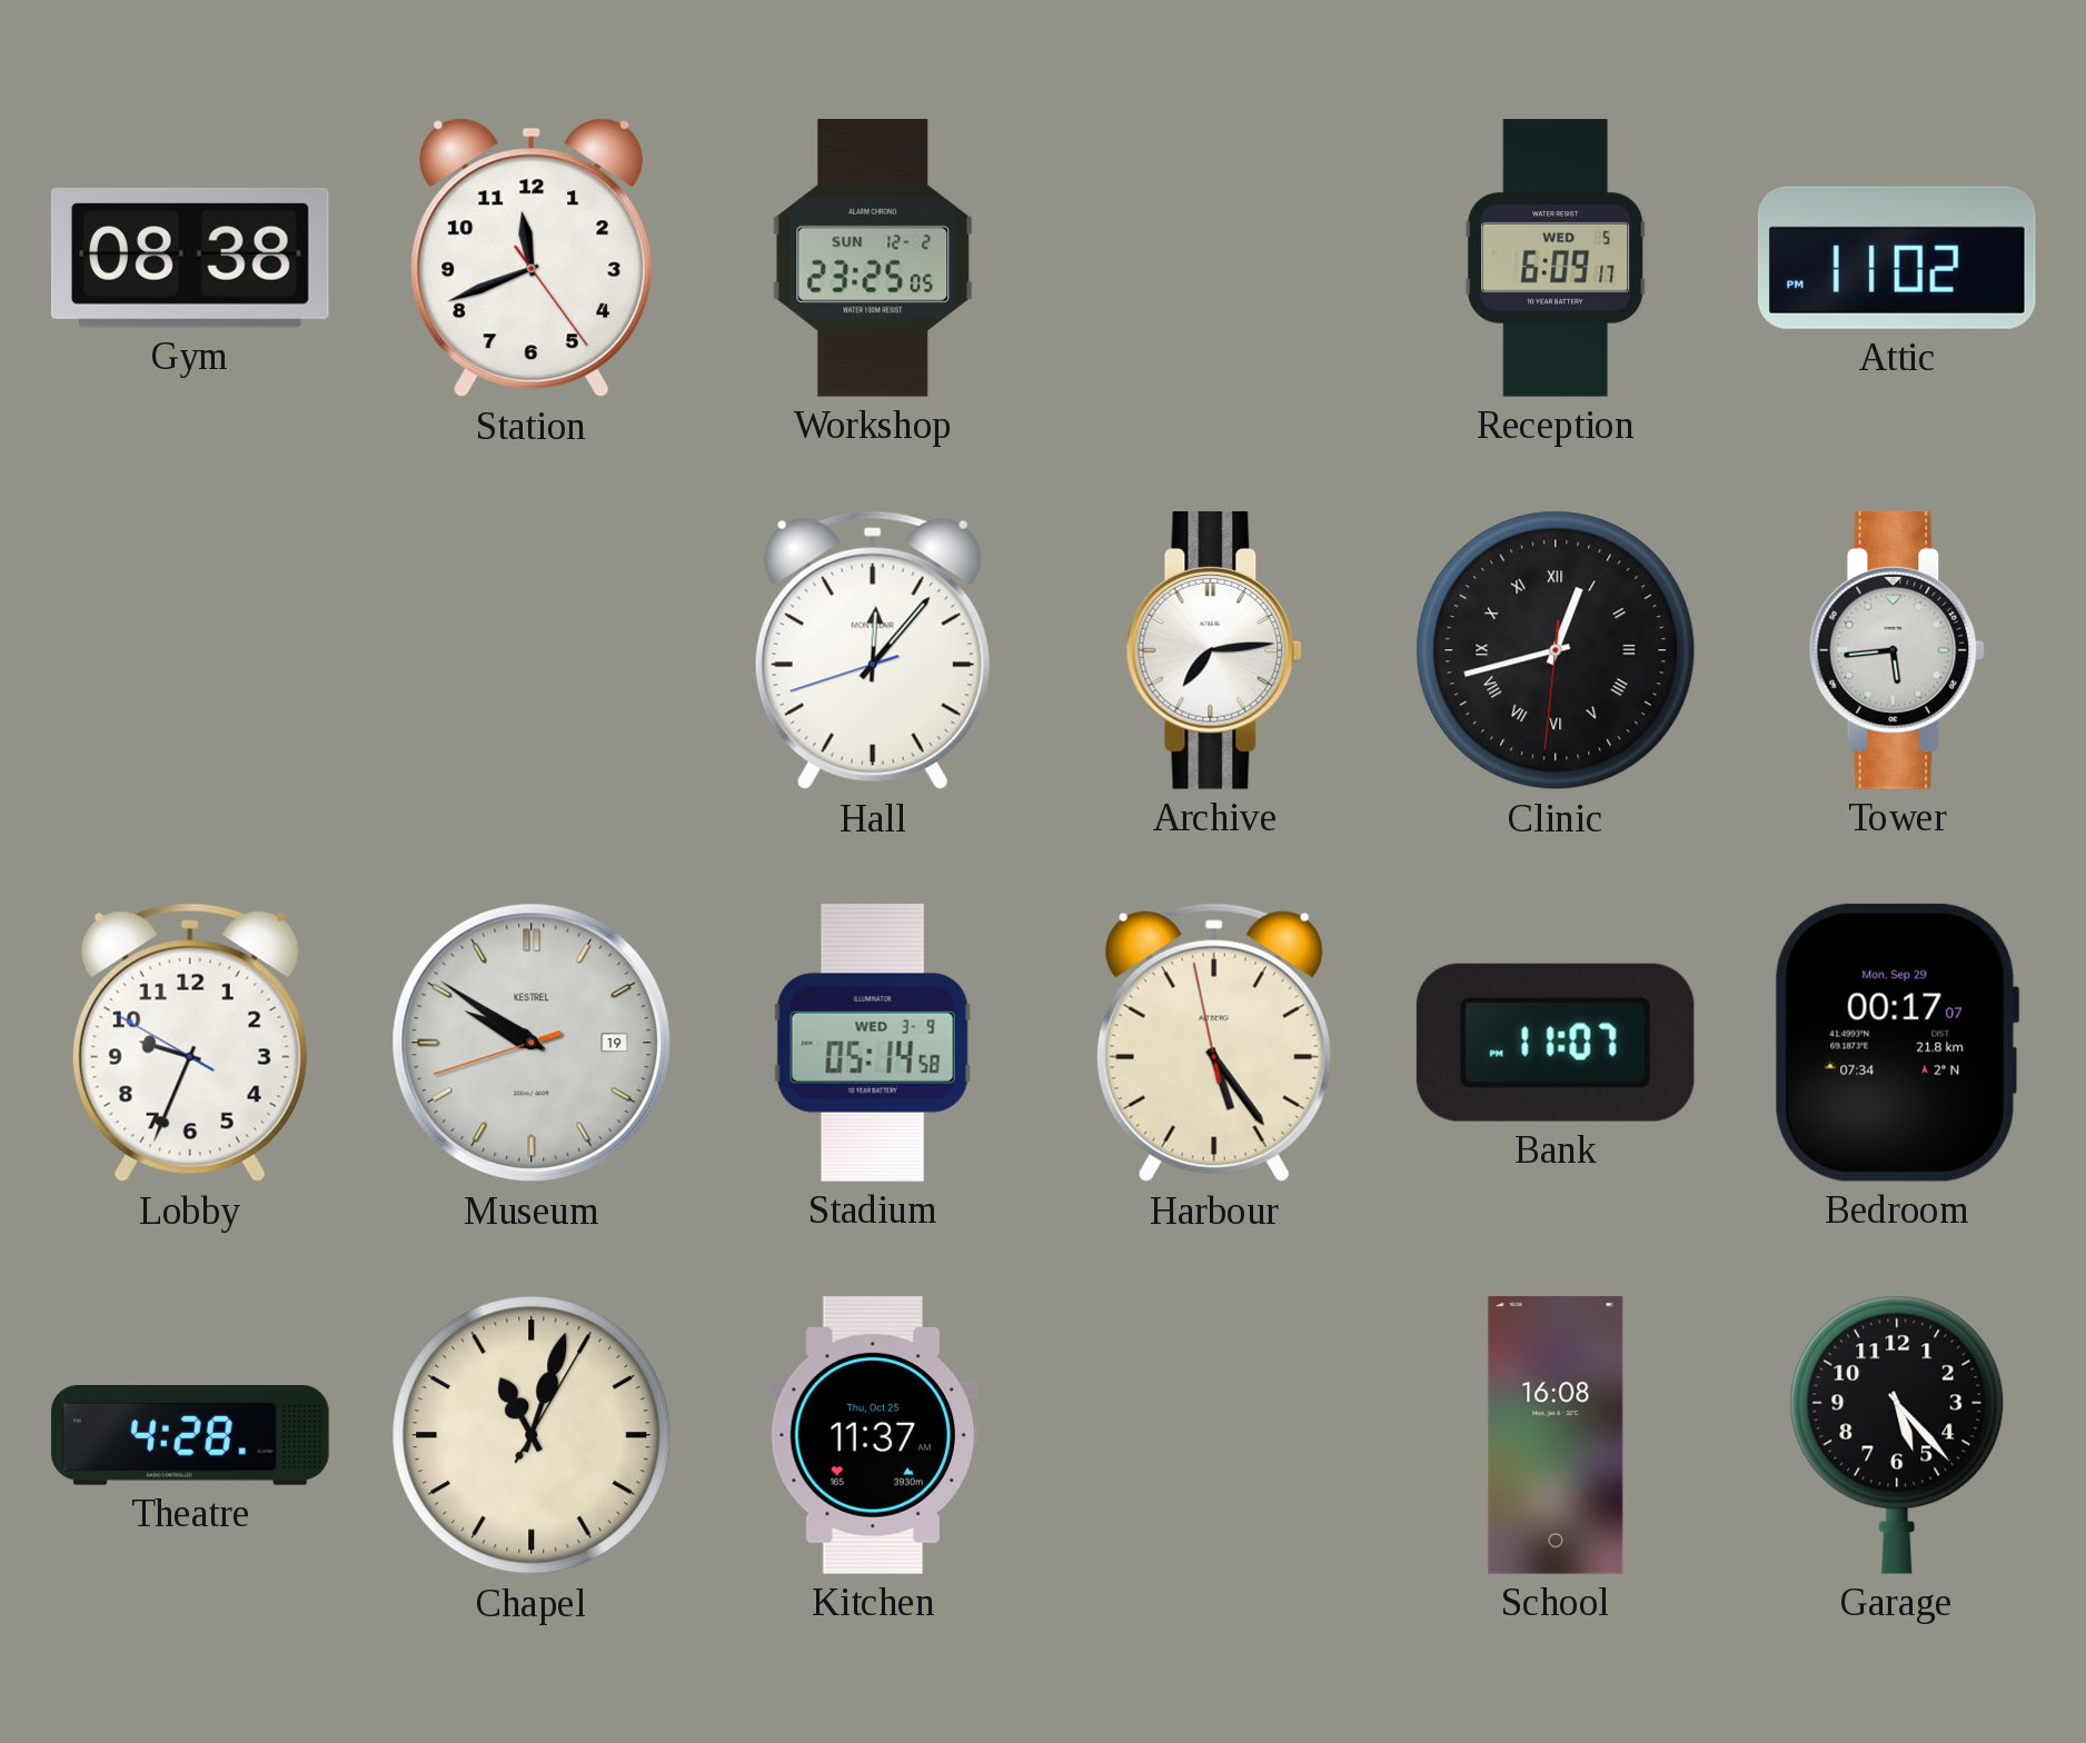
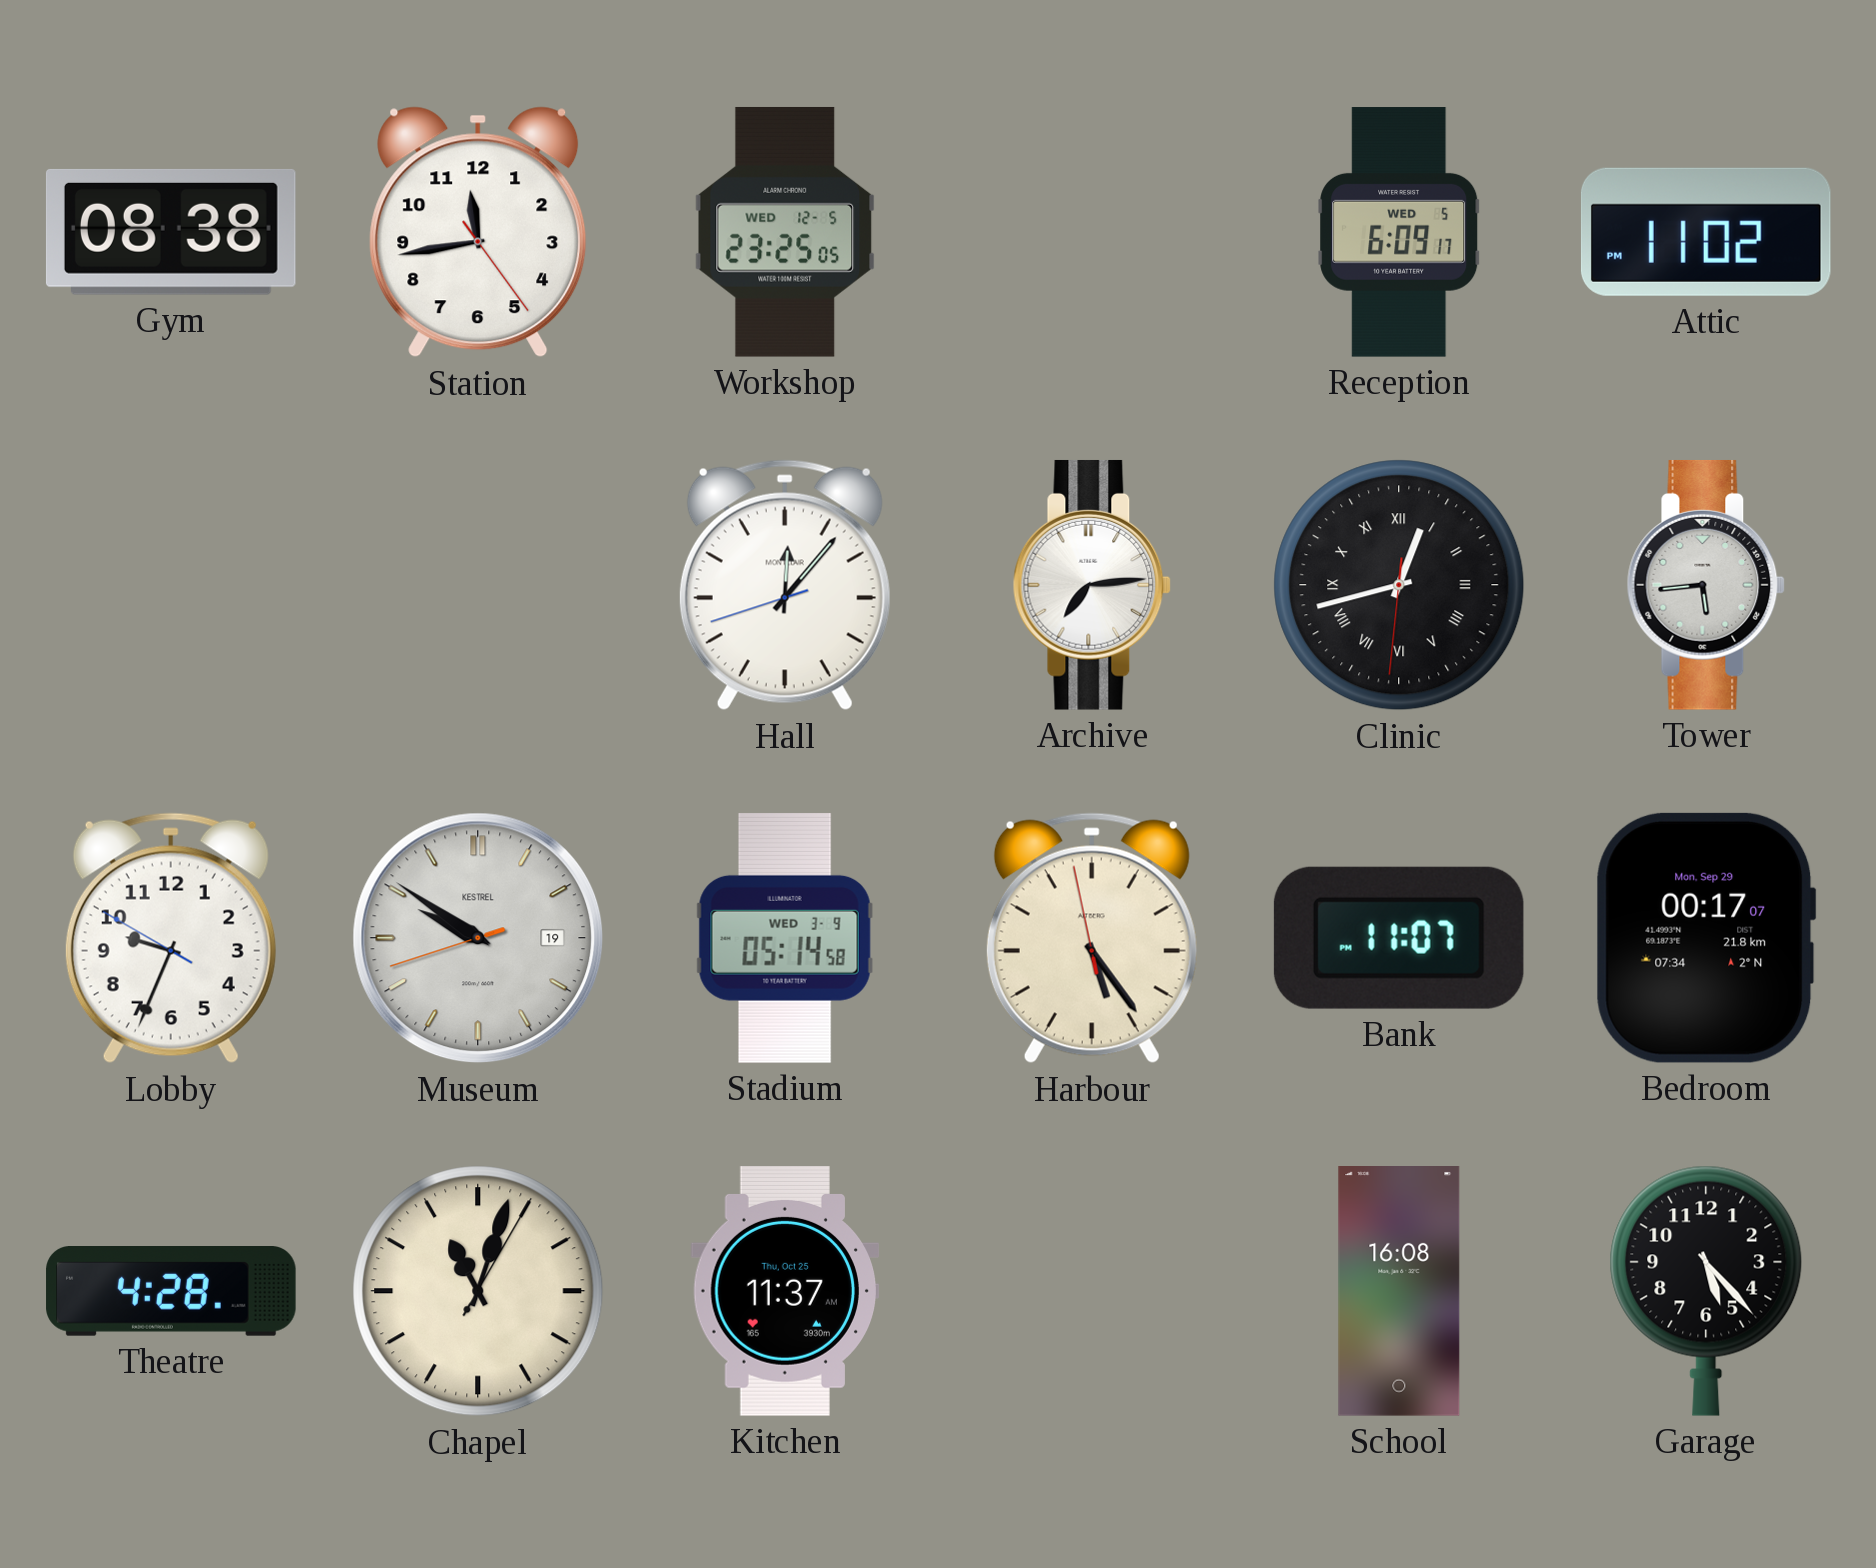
Station: 11:41 -> 11:43
Workshop date: SUN 12-2 -> WED 12-5
